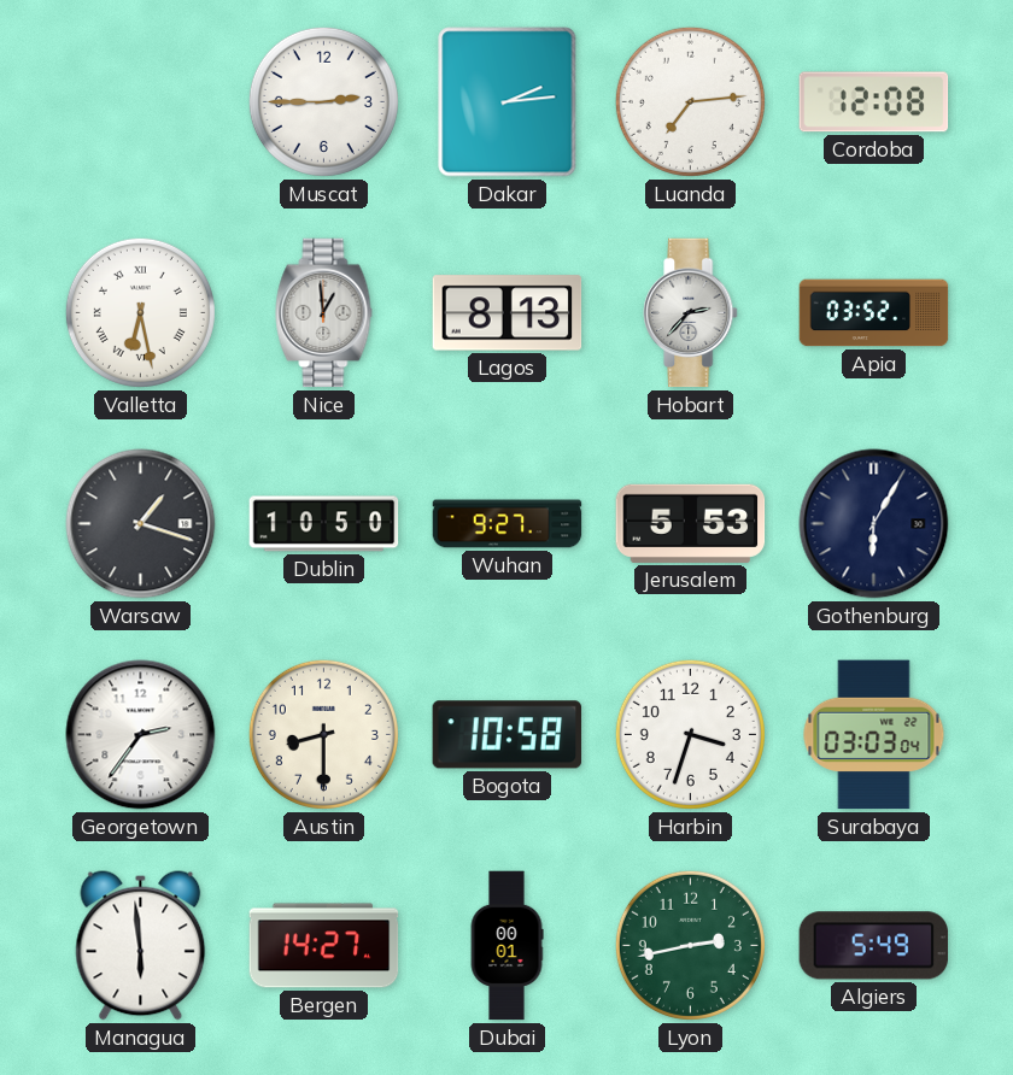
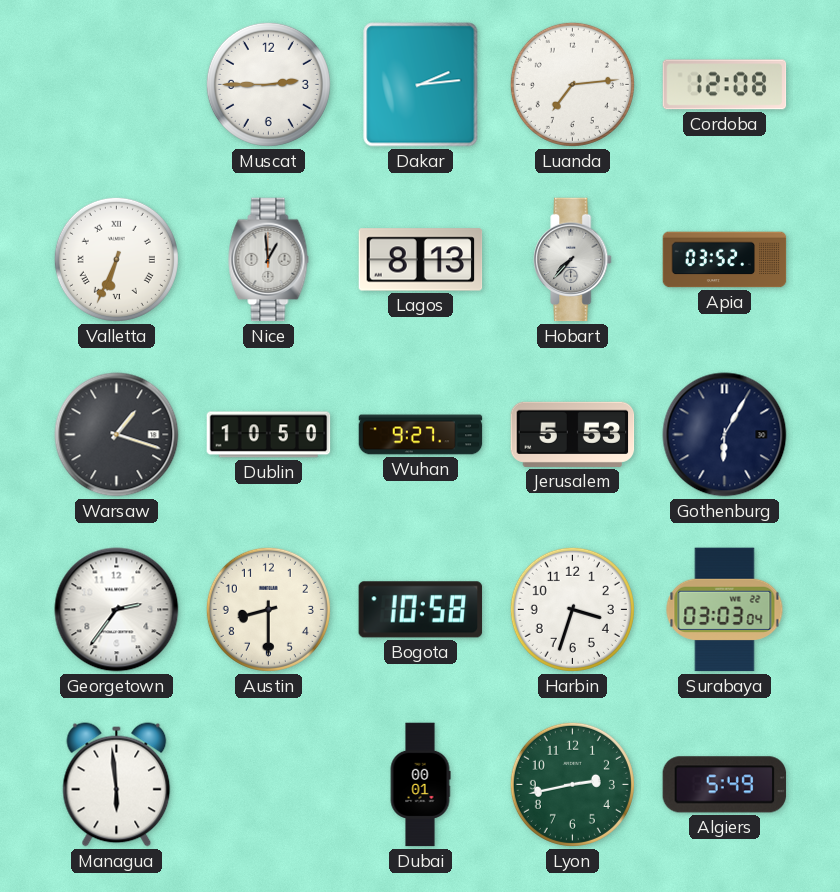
Valletta: 6:28 -> 6:34
Hobart: 2:37 -> 7:37
Bergen: 14:27 -> none
